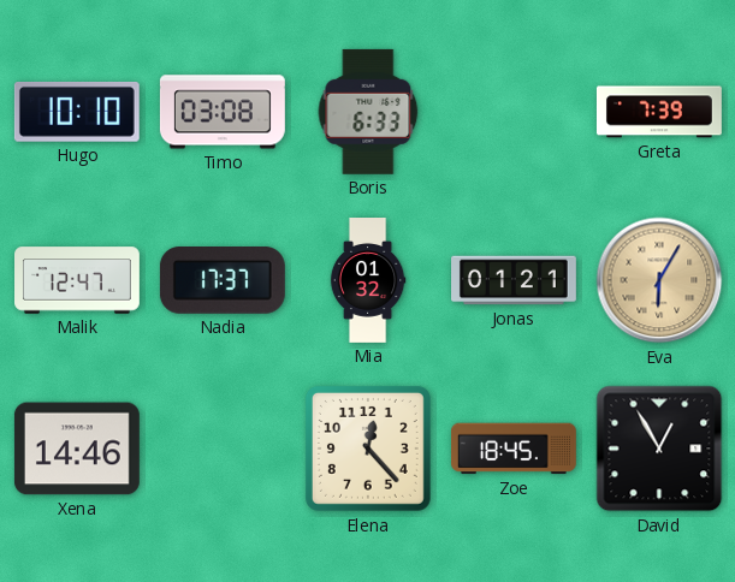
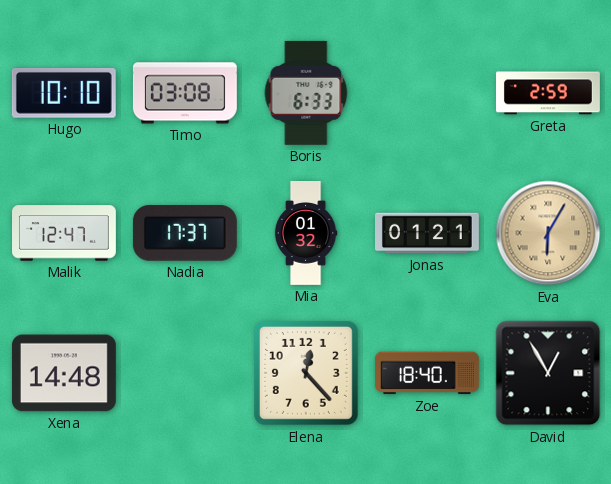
Greta: 7:39 -> 2:59
Xena: 14:46 -> 14:48
Zoe: 18:45 -> 18:40
